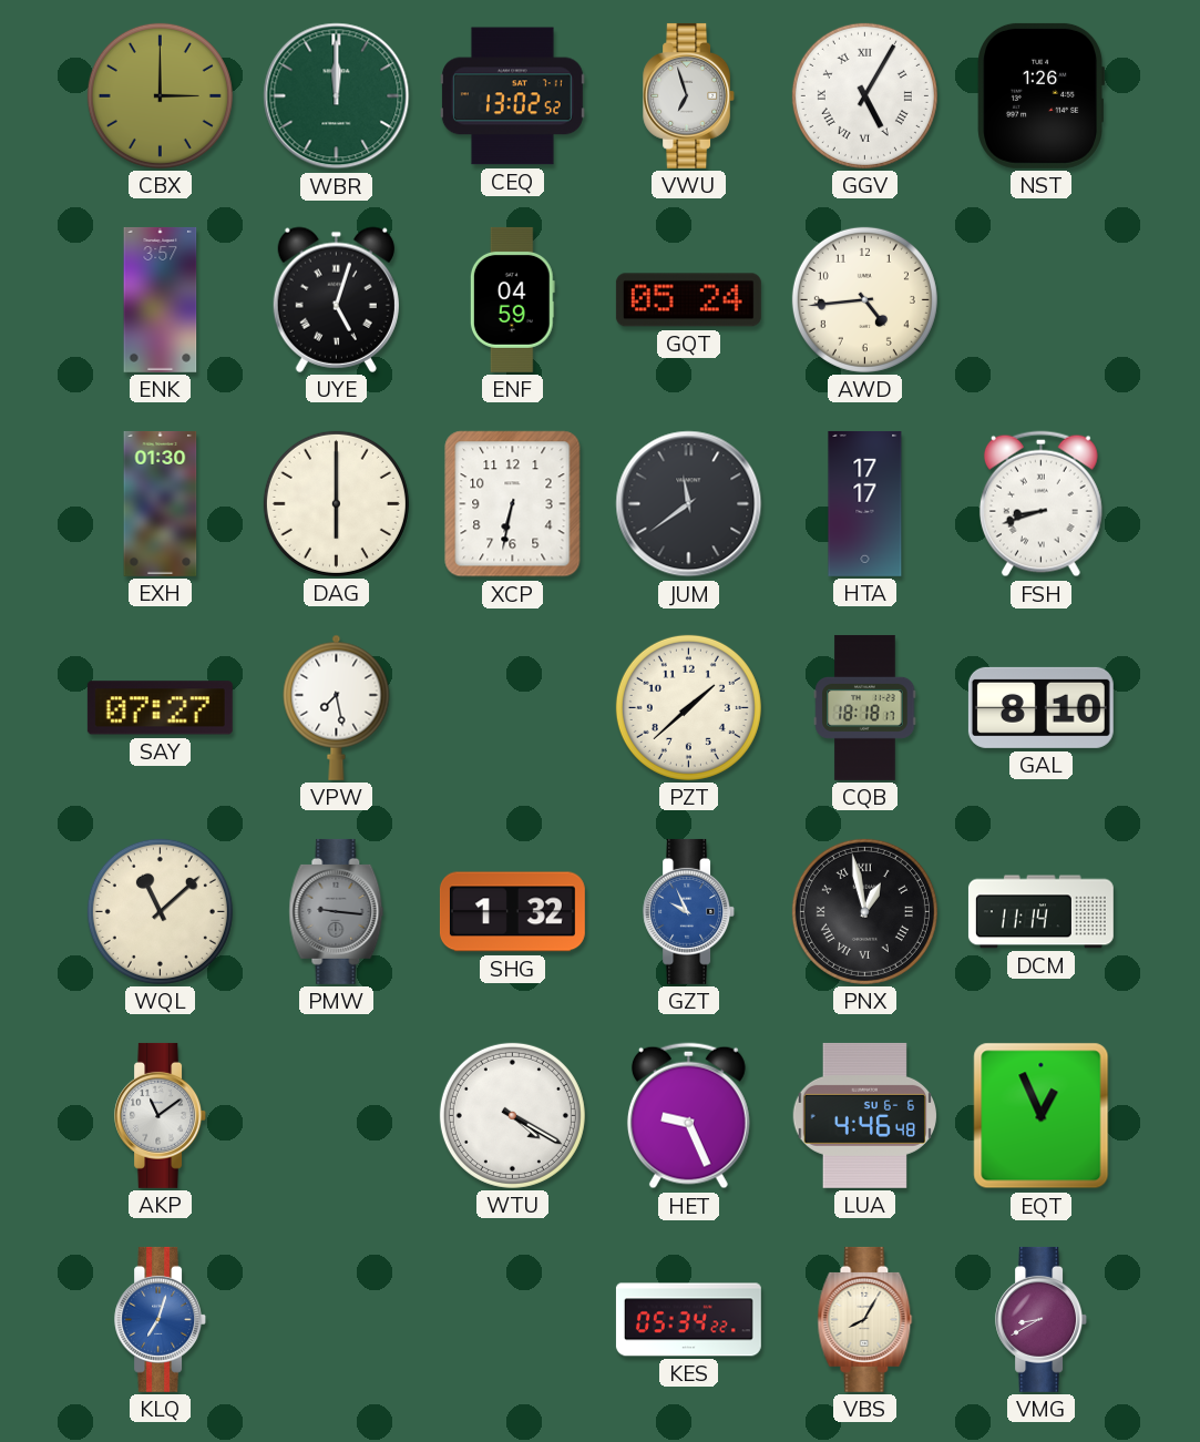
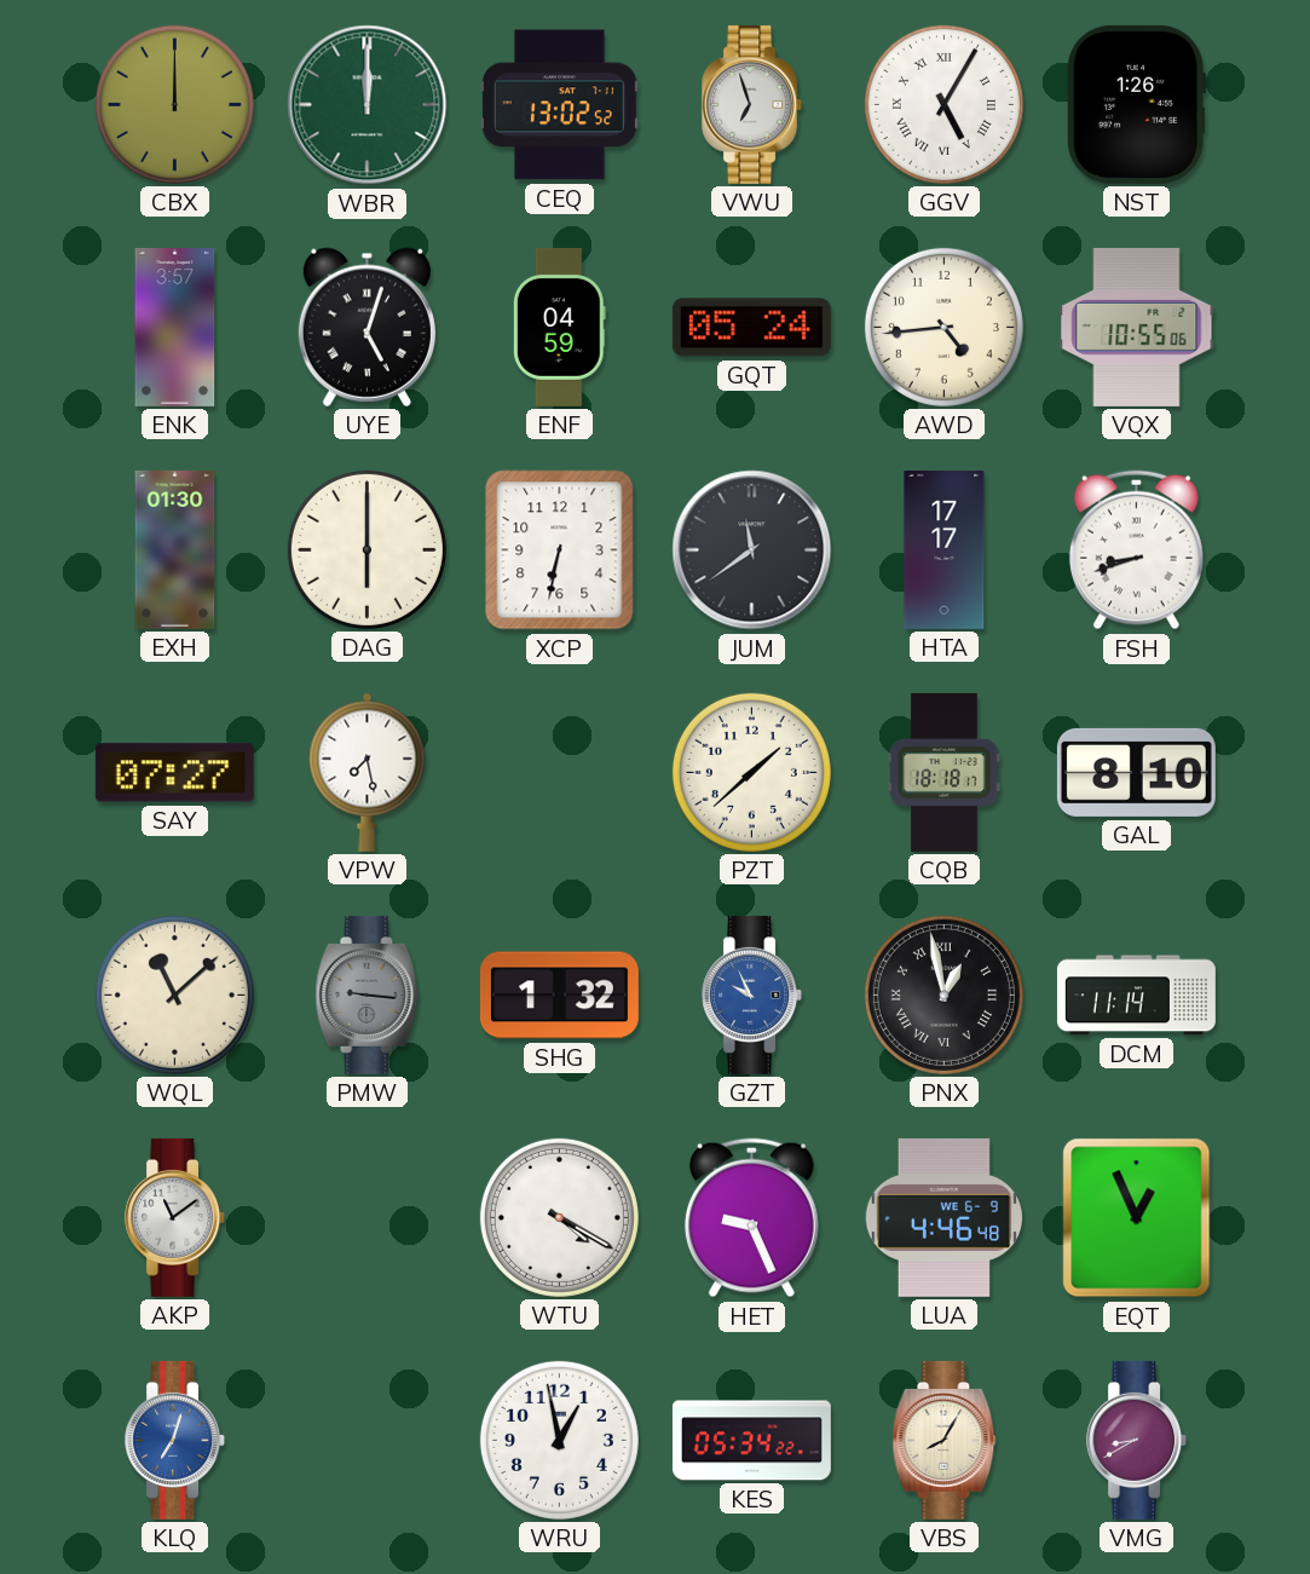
CBX: 3:00 -> 12:00
VQX: none -> 10:55
LUA date: SU 6-6 -> WE 6-9
WRU: none -> 12:58
